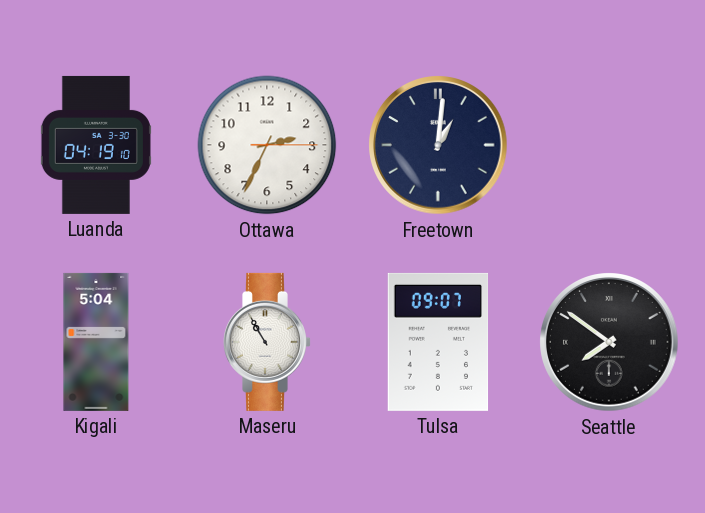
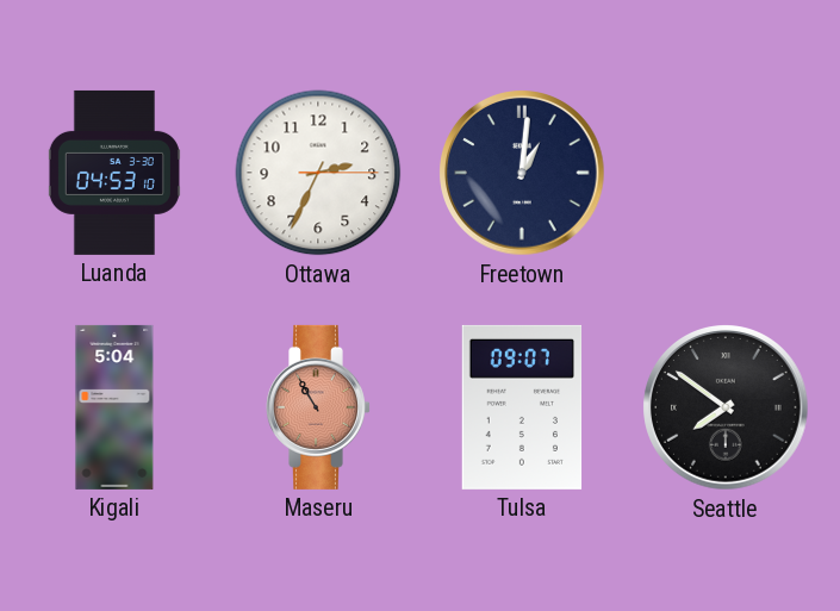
Luanda: 04:19 -> 04:53
Maseru dial: white -> salmon
